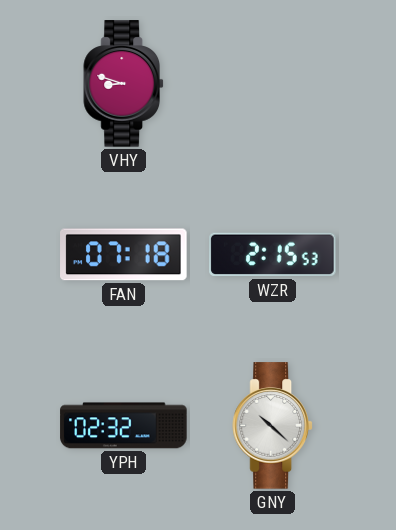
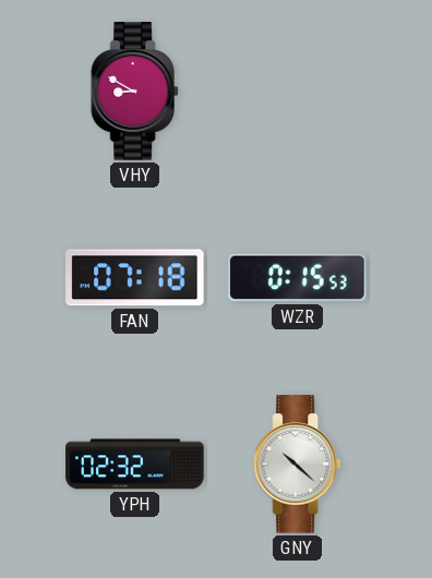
VHY: 8:48 -> 8:50
WZR: 2:15 -> 0:15
